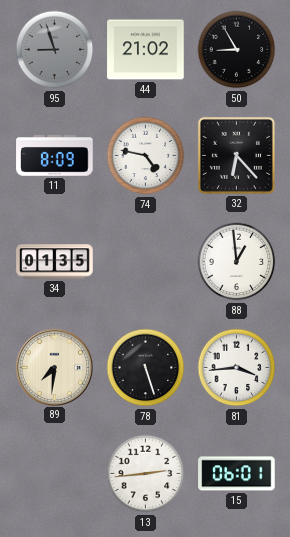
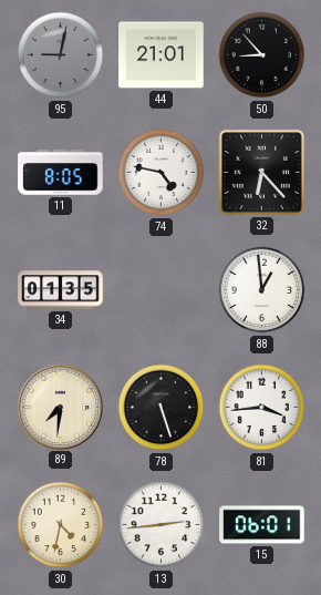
95: 8:57 -> 9:02
44: 21:02 -> 21:01
50: 8:55 -> 8:53
11: 8:09 -> 8:05
30: none -> 4:32
